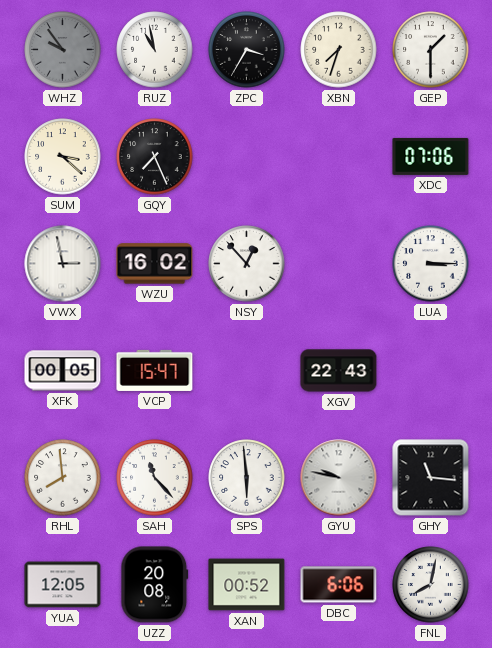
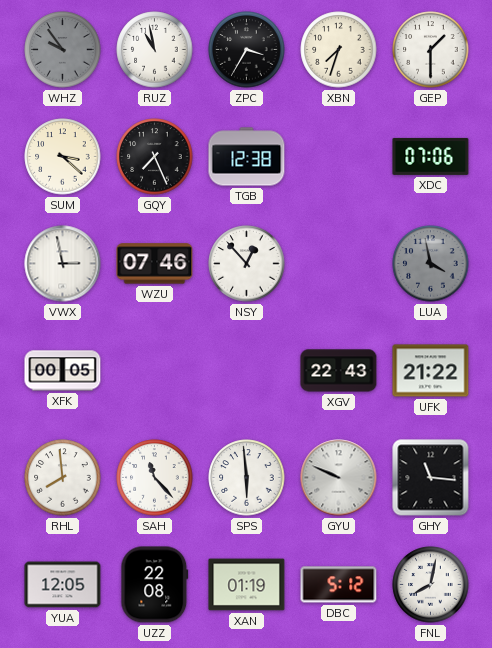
TGB: none -> 12:38
WZU: 16:02 -> 07:46
LUA: 3:15 -> 3:58
LUA dial: white -> grey
VCP: 15:47 -> none
UFK: none -> 21:22
GYU: 9:47 -> 9:49
UZZ: 20:08 -> 22:08
XAN: 00:52 -> 01:19
DBC: 6:06 -> 5:12
